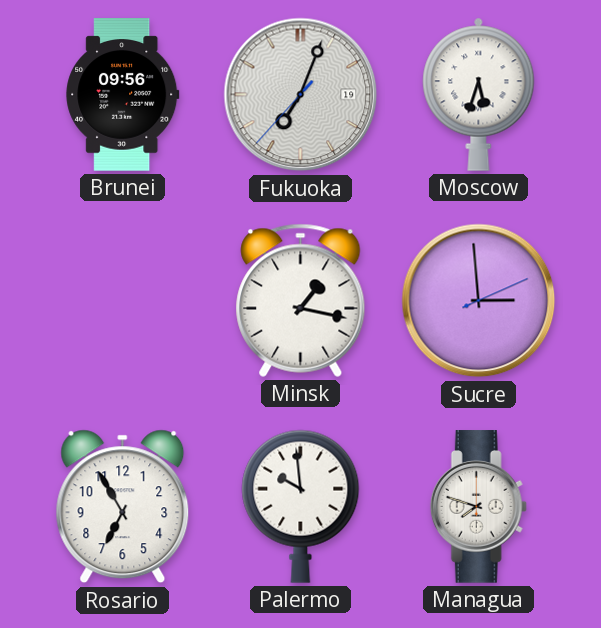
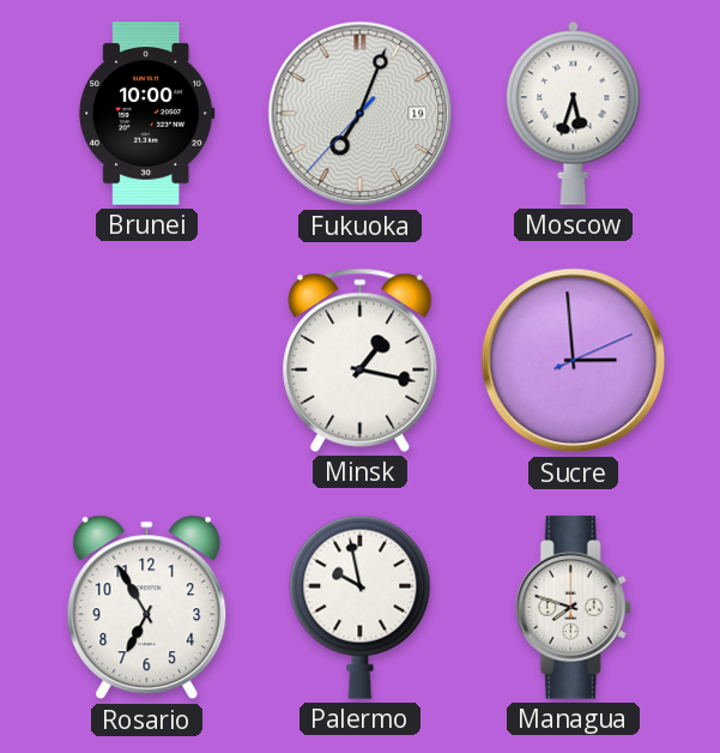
Brunei: 09:56 -> 10:00
Palermo: 9:59 -> 9:58
